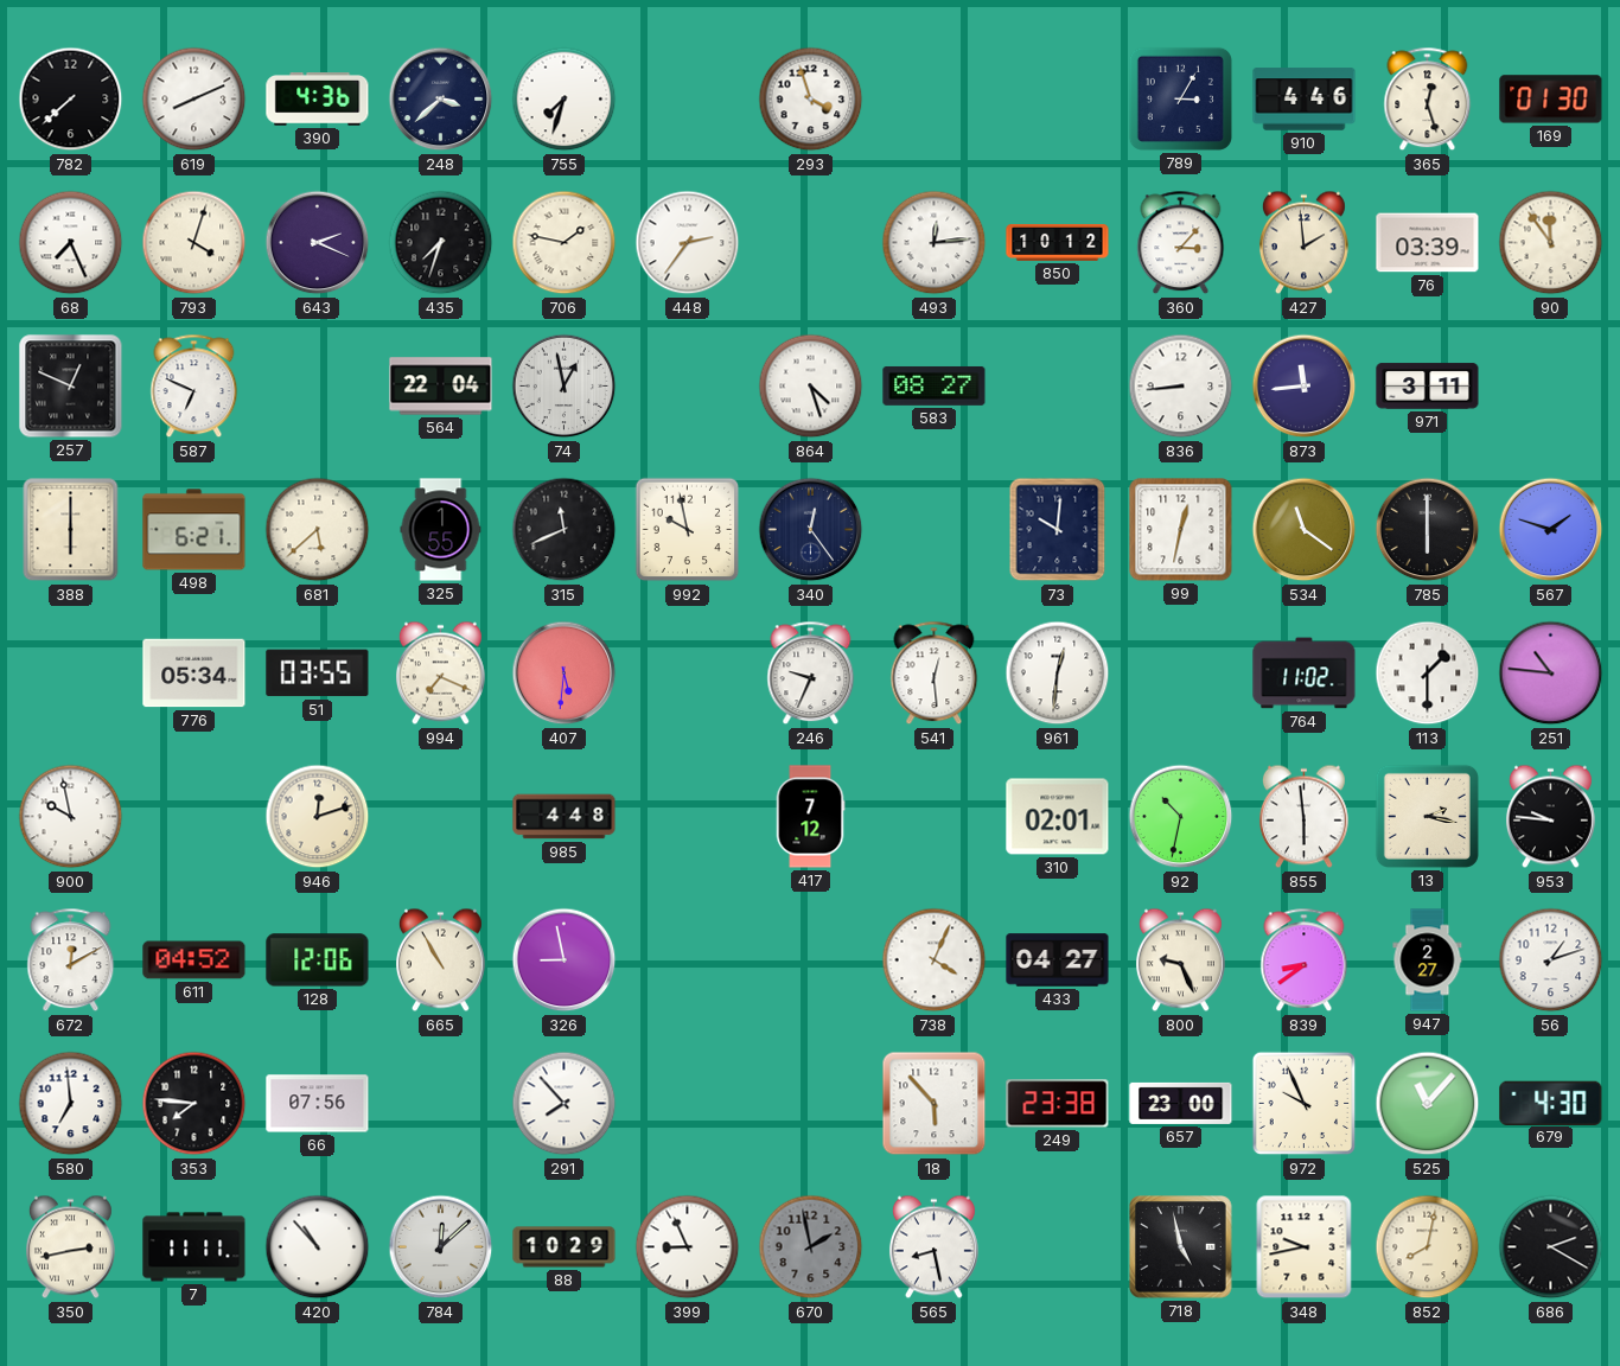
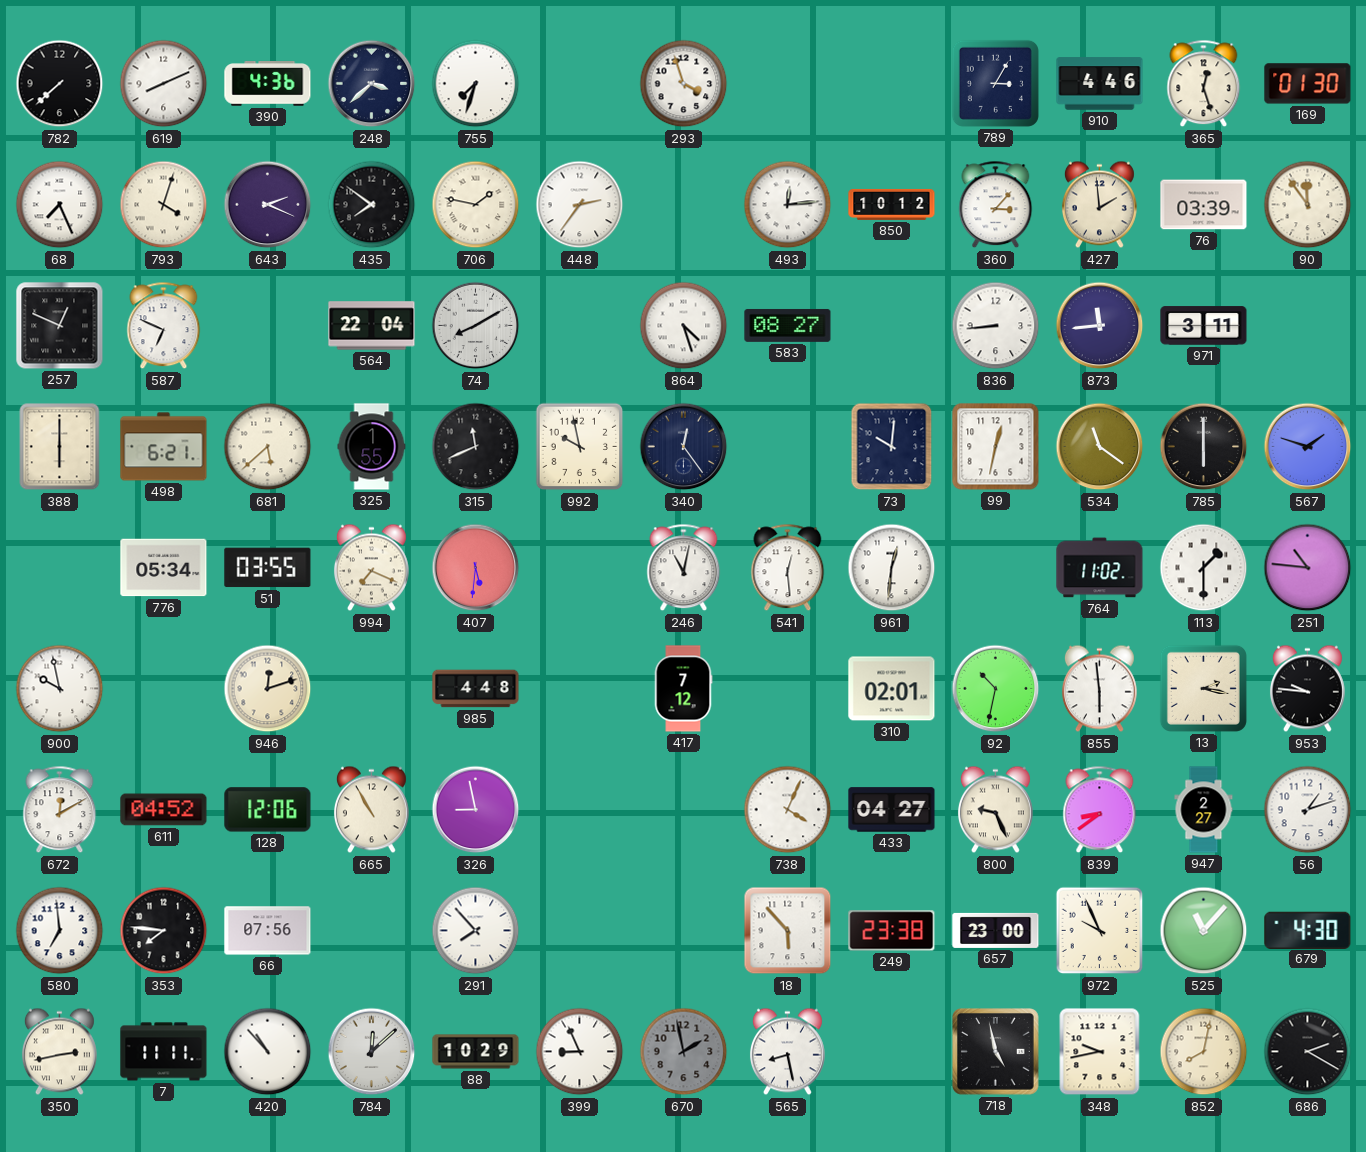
435: 7:33 -> 7:51
74: 12:58 -> 8:10
246: 9:34 -> 11:02
